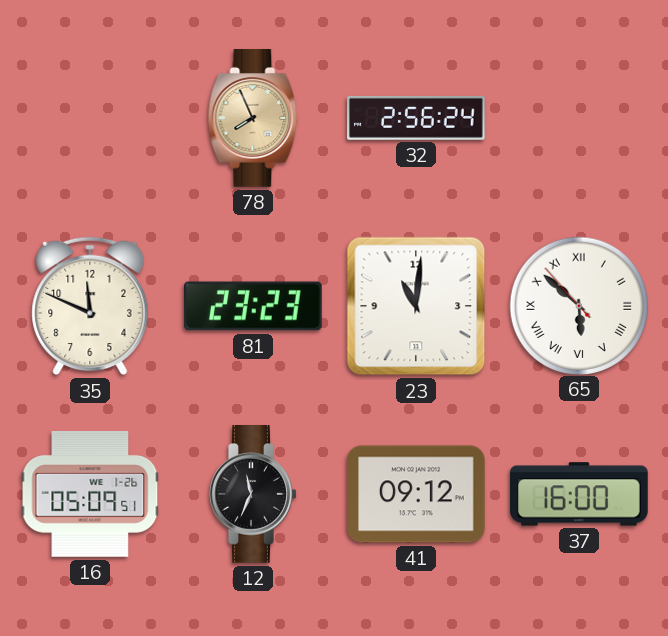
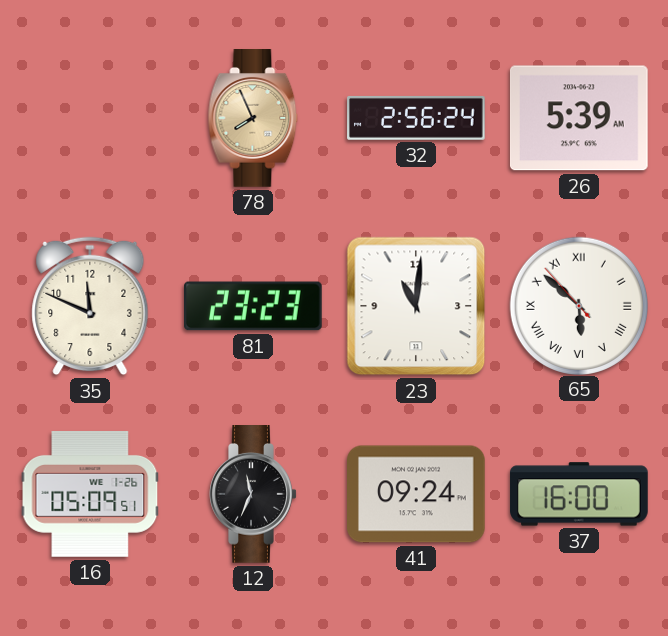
26: none -> 5:39
41: 09:12 -> 09:24
